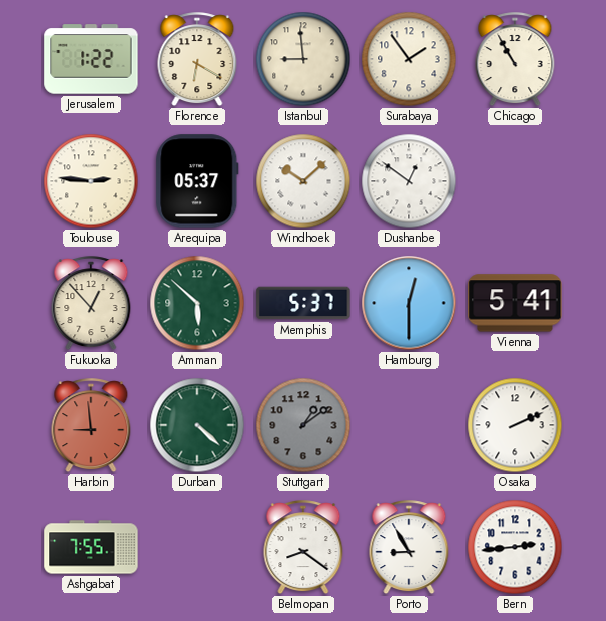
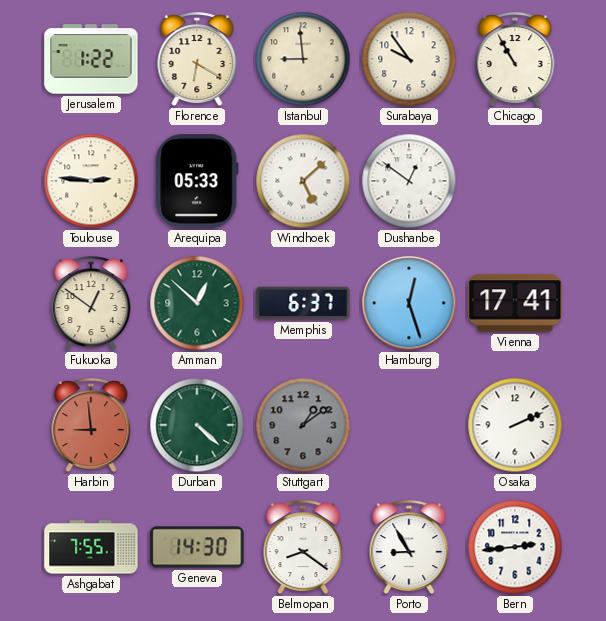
Surabaya: 1:54 -> 9:54
Arequipa: 05:37 -> 05:33
Windhoek: 10:08 -> 5:08
Fukuoka: 12:53 -> 12:51
Amman: 5:52 -> 12:52
Memphis: 5:37 -> 6:37
Hamburg: 12:30 -> 12:27
Vienna: 5:41 -> 17:41
Geneva: none -> 14:30
